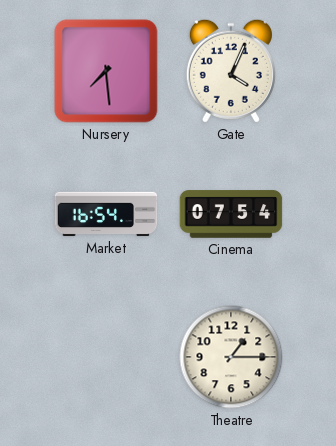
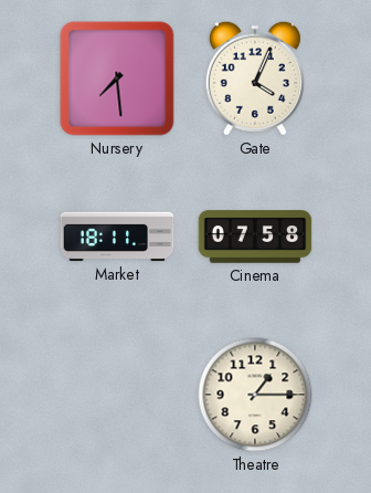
Market: 16:54 -> 18:11
Cinema: 07:54 -> 07:58
